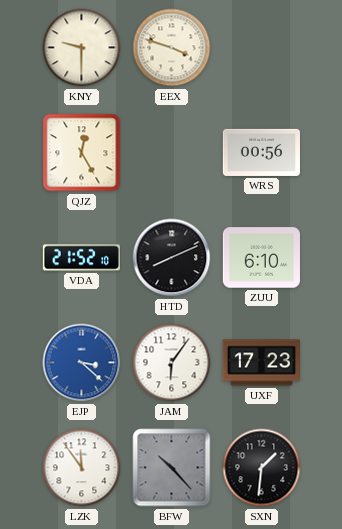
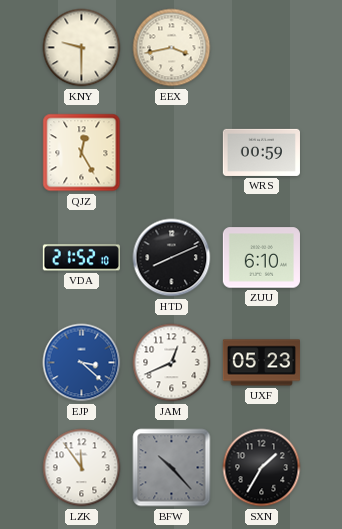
EEX: 3:48 -> 3:43
WRS: 00:56 -> 00:59
JAM: 6:06 -> 12:41
UXF: 17:23 -> 05:23
SXN: 1:31 -> 1:35
